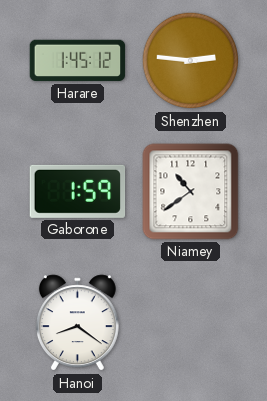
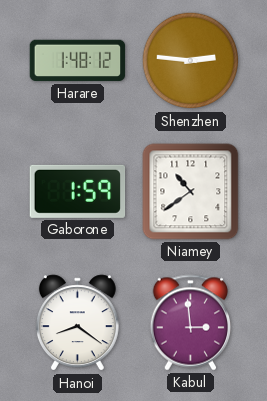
Harare: 1:45 -> 1:48
Kabul: none -> 2:59
